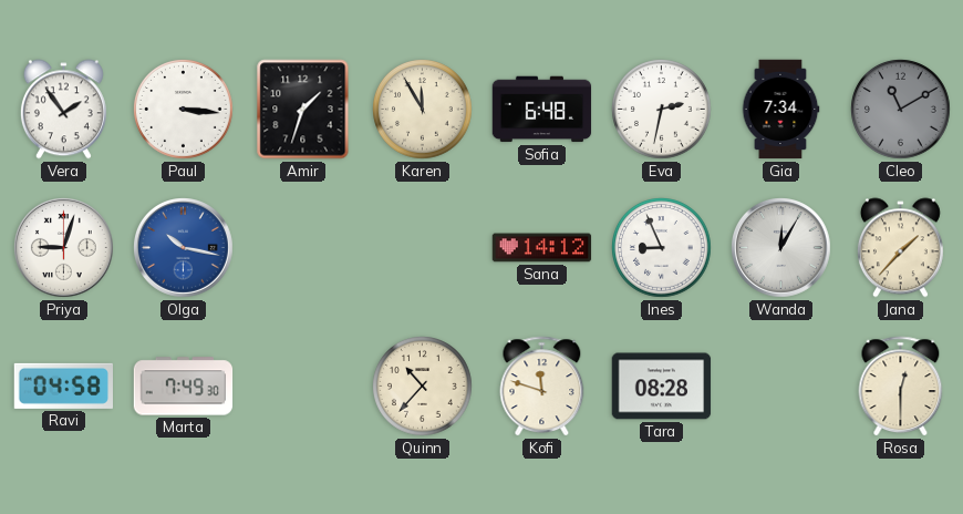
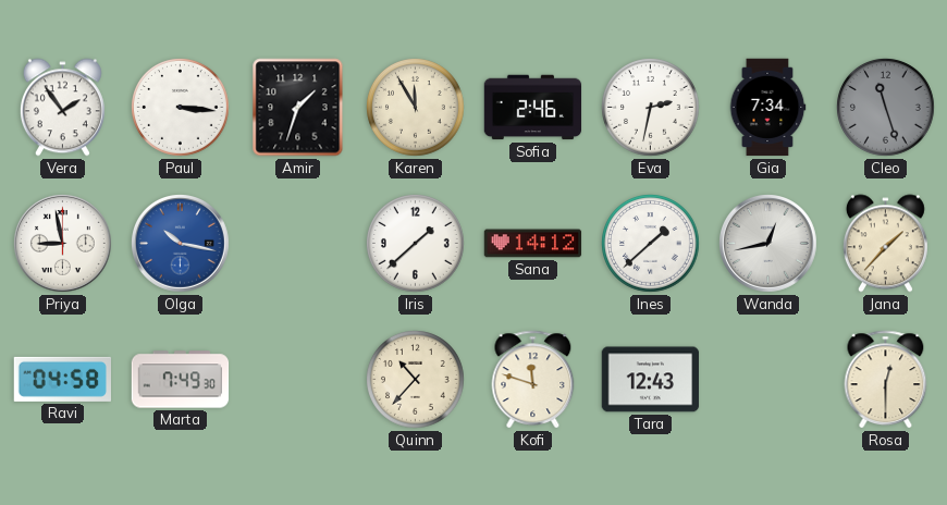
Sofia: 6:48 -> 2:46
Cleo: 11:10 -> 11:27
Priya: 9:03 -> 8:58
Iris: none -> 1:38
Ines: 8:56 -> 1:38
Wanda: 12:05 -> 12:43
Tara: 08:28 -> 12:43
